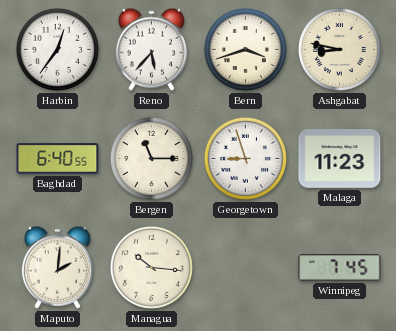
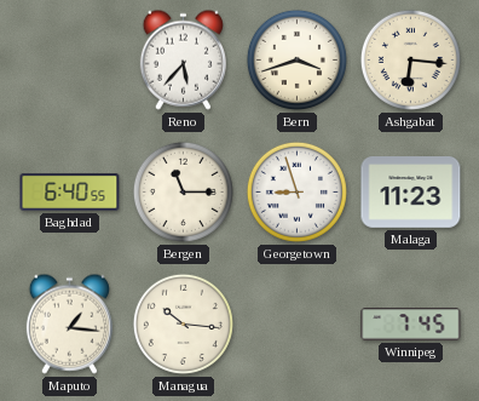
Harbin: 12:36 -> none
Ashgabat: 8:47 -> 6:16
Maputo: 2:01 -> 1:16
